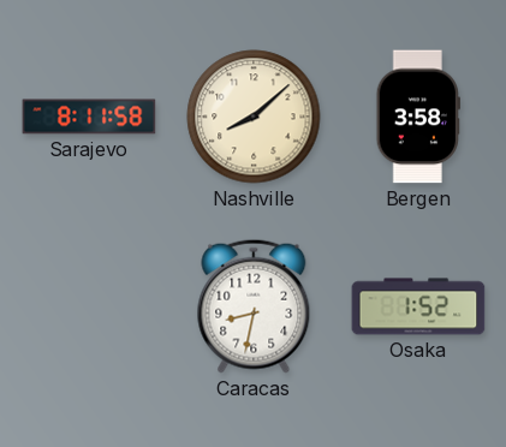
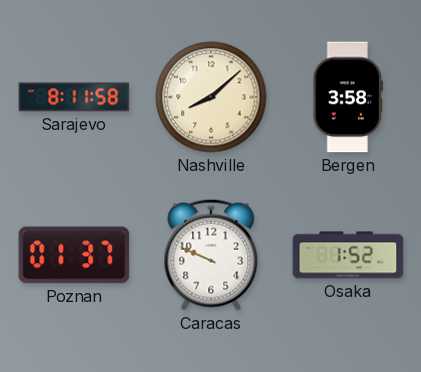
Poznan: none -> 01:37
Caracas: 8:32 -> 9:49
